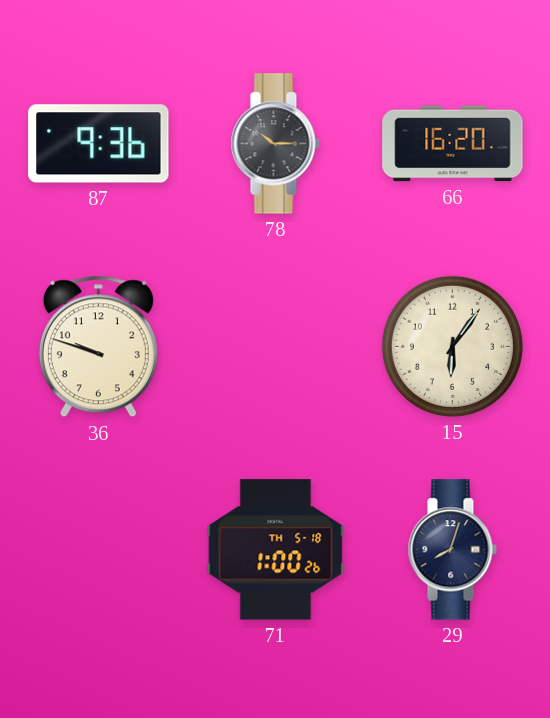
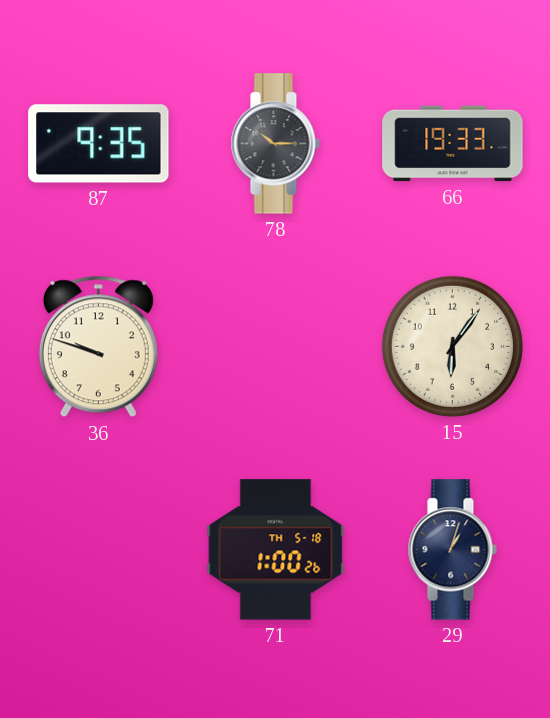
87: 9:36 -> 9:35
66: 16:20 -> 19:33
29: 8:03 -> 1:03
